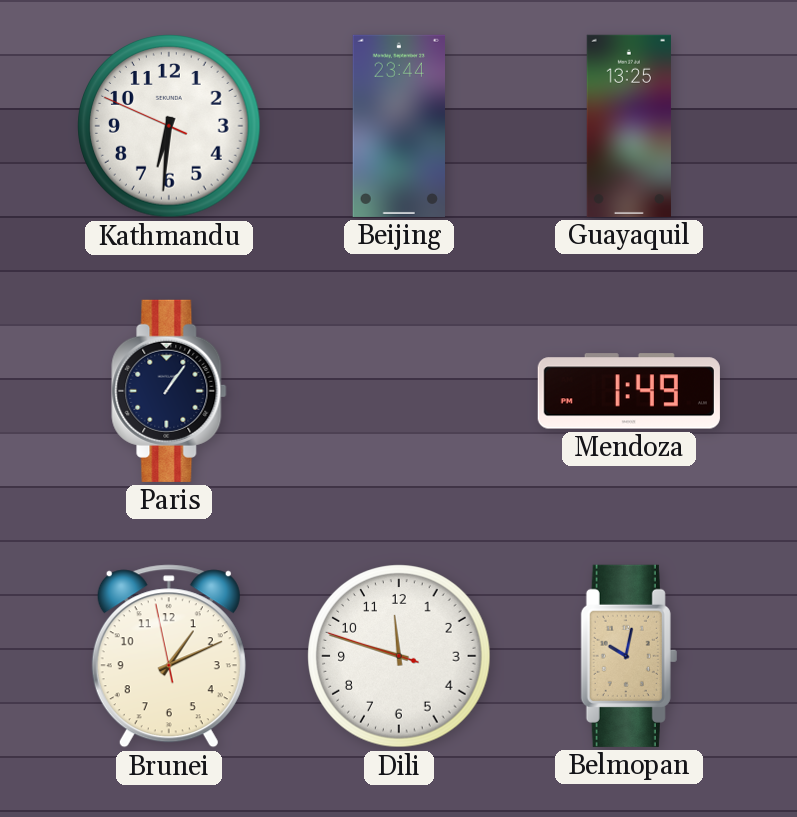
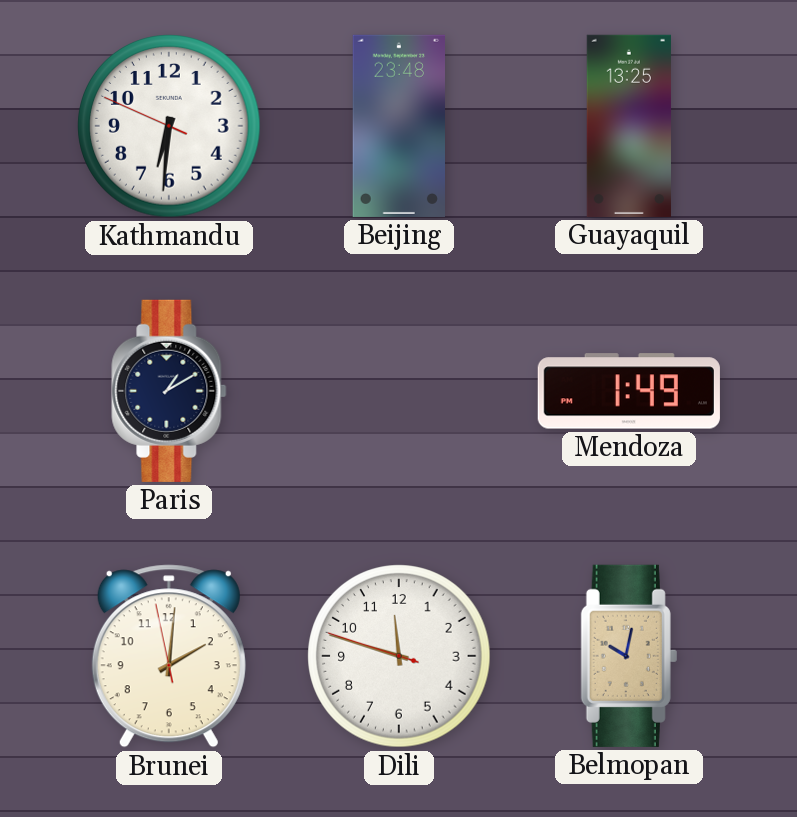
Beijing: 23:44 -> 23:48
Paris: 1:06 -> 1:10
Brunei: 1:10 -> 2:00
